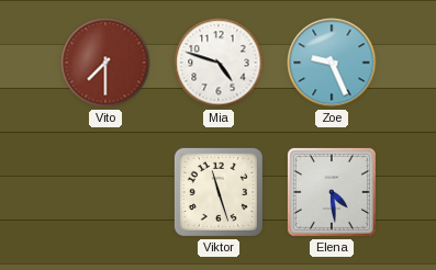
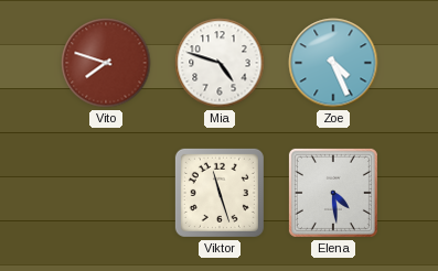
Vito: 7:30 -> 7:48
Zoe: 9:26 -> 4:26
